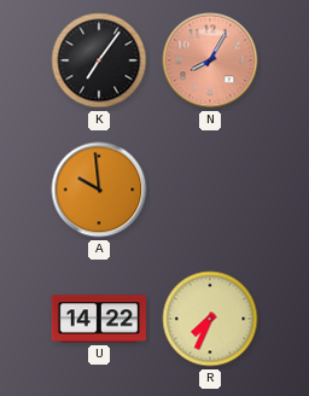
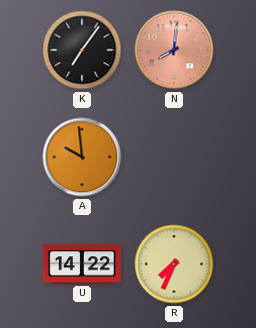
N: 8:05 -> 8:01
